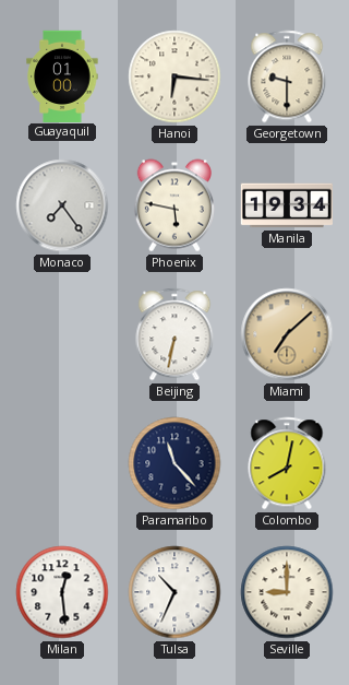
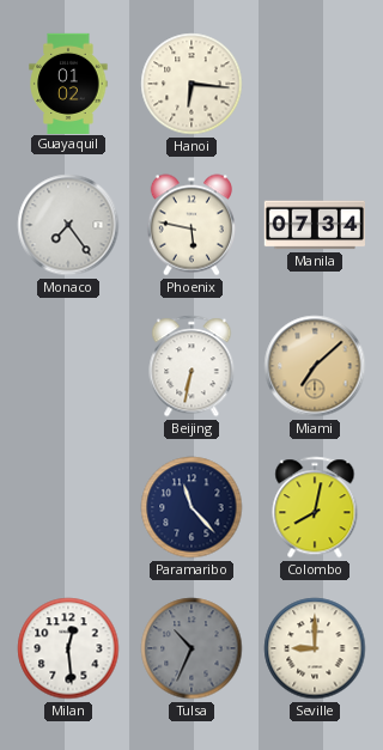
Guayaquil: 01:00 -> 01:02
Georgetown: 9:30 -> none
Manila: 19:34 -> 07:34
Tulsa dial: white -> grey
